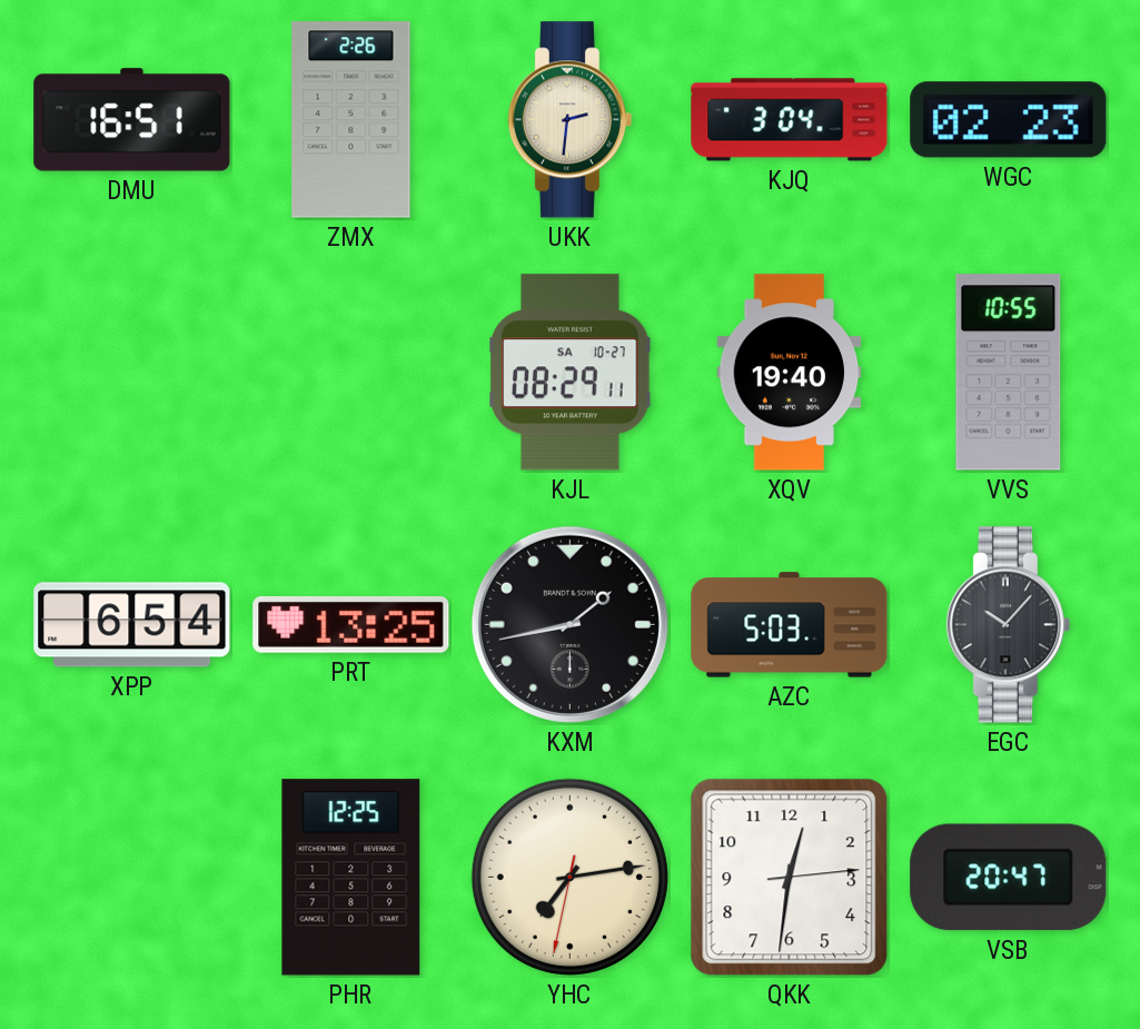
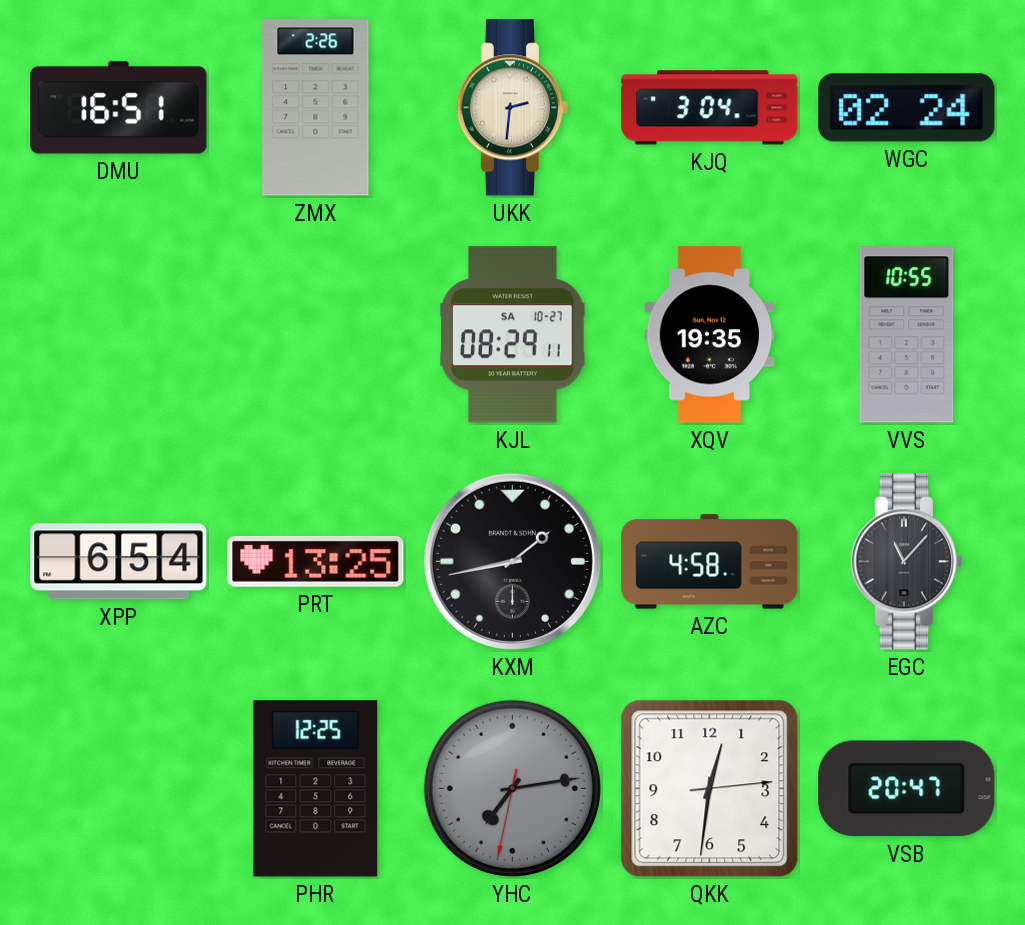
WGC: 02:23 -> 02:24
XQV: 19:40 -> 19:35
AZC: 5:03 -> 4:58
EGC: 10:07 -> 11:07
YHC dial: cream -> grey
